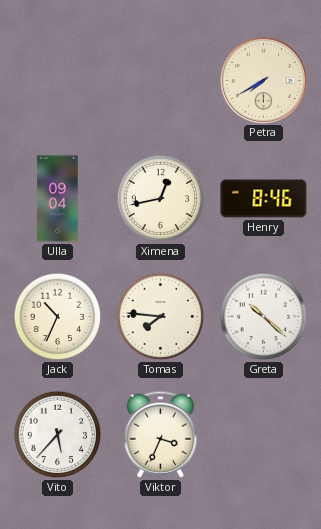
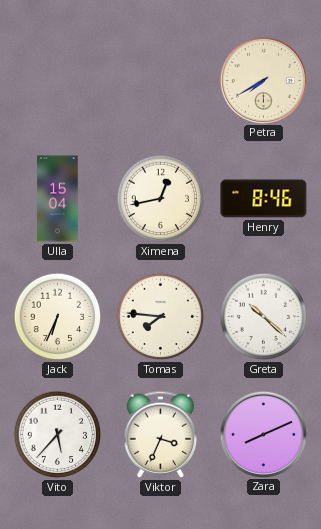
Ulla: 09:04 -> 15:04
Jack: 10:34 -> 6:34
Zara: none -> 8:11
